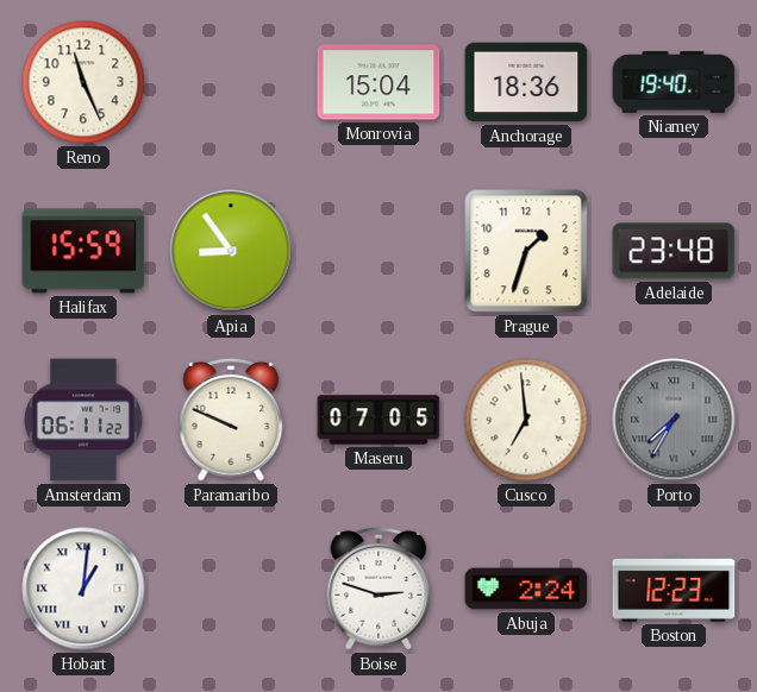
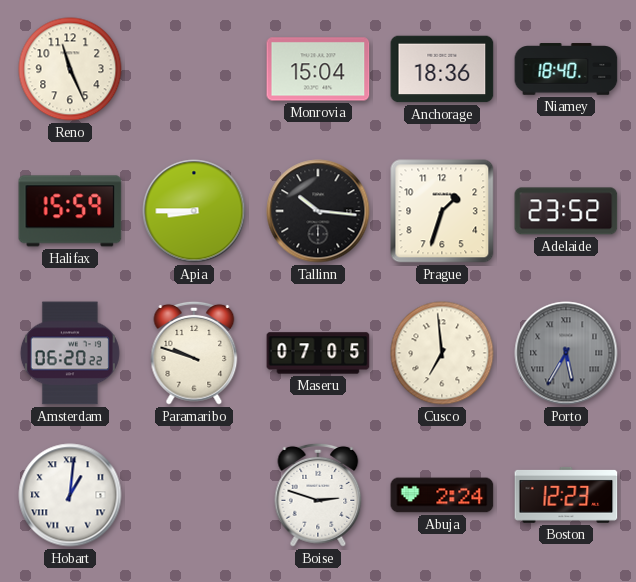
Niamey: 19:40 -> 18:40
Apia: 8:54 -> 8:45
Tallinn: none -> 10:16
Adelaide: 23:48 -> 23:52
Amsterdam: 06:11 -> 06:20
Paramaribo: 9:49 -> 9:48
Porto: 7:35 -> 5:35
